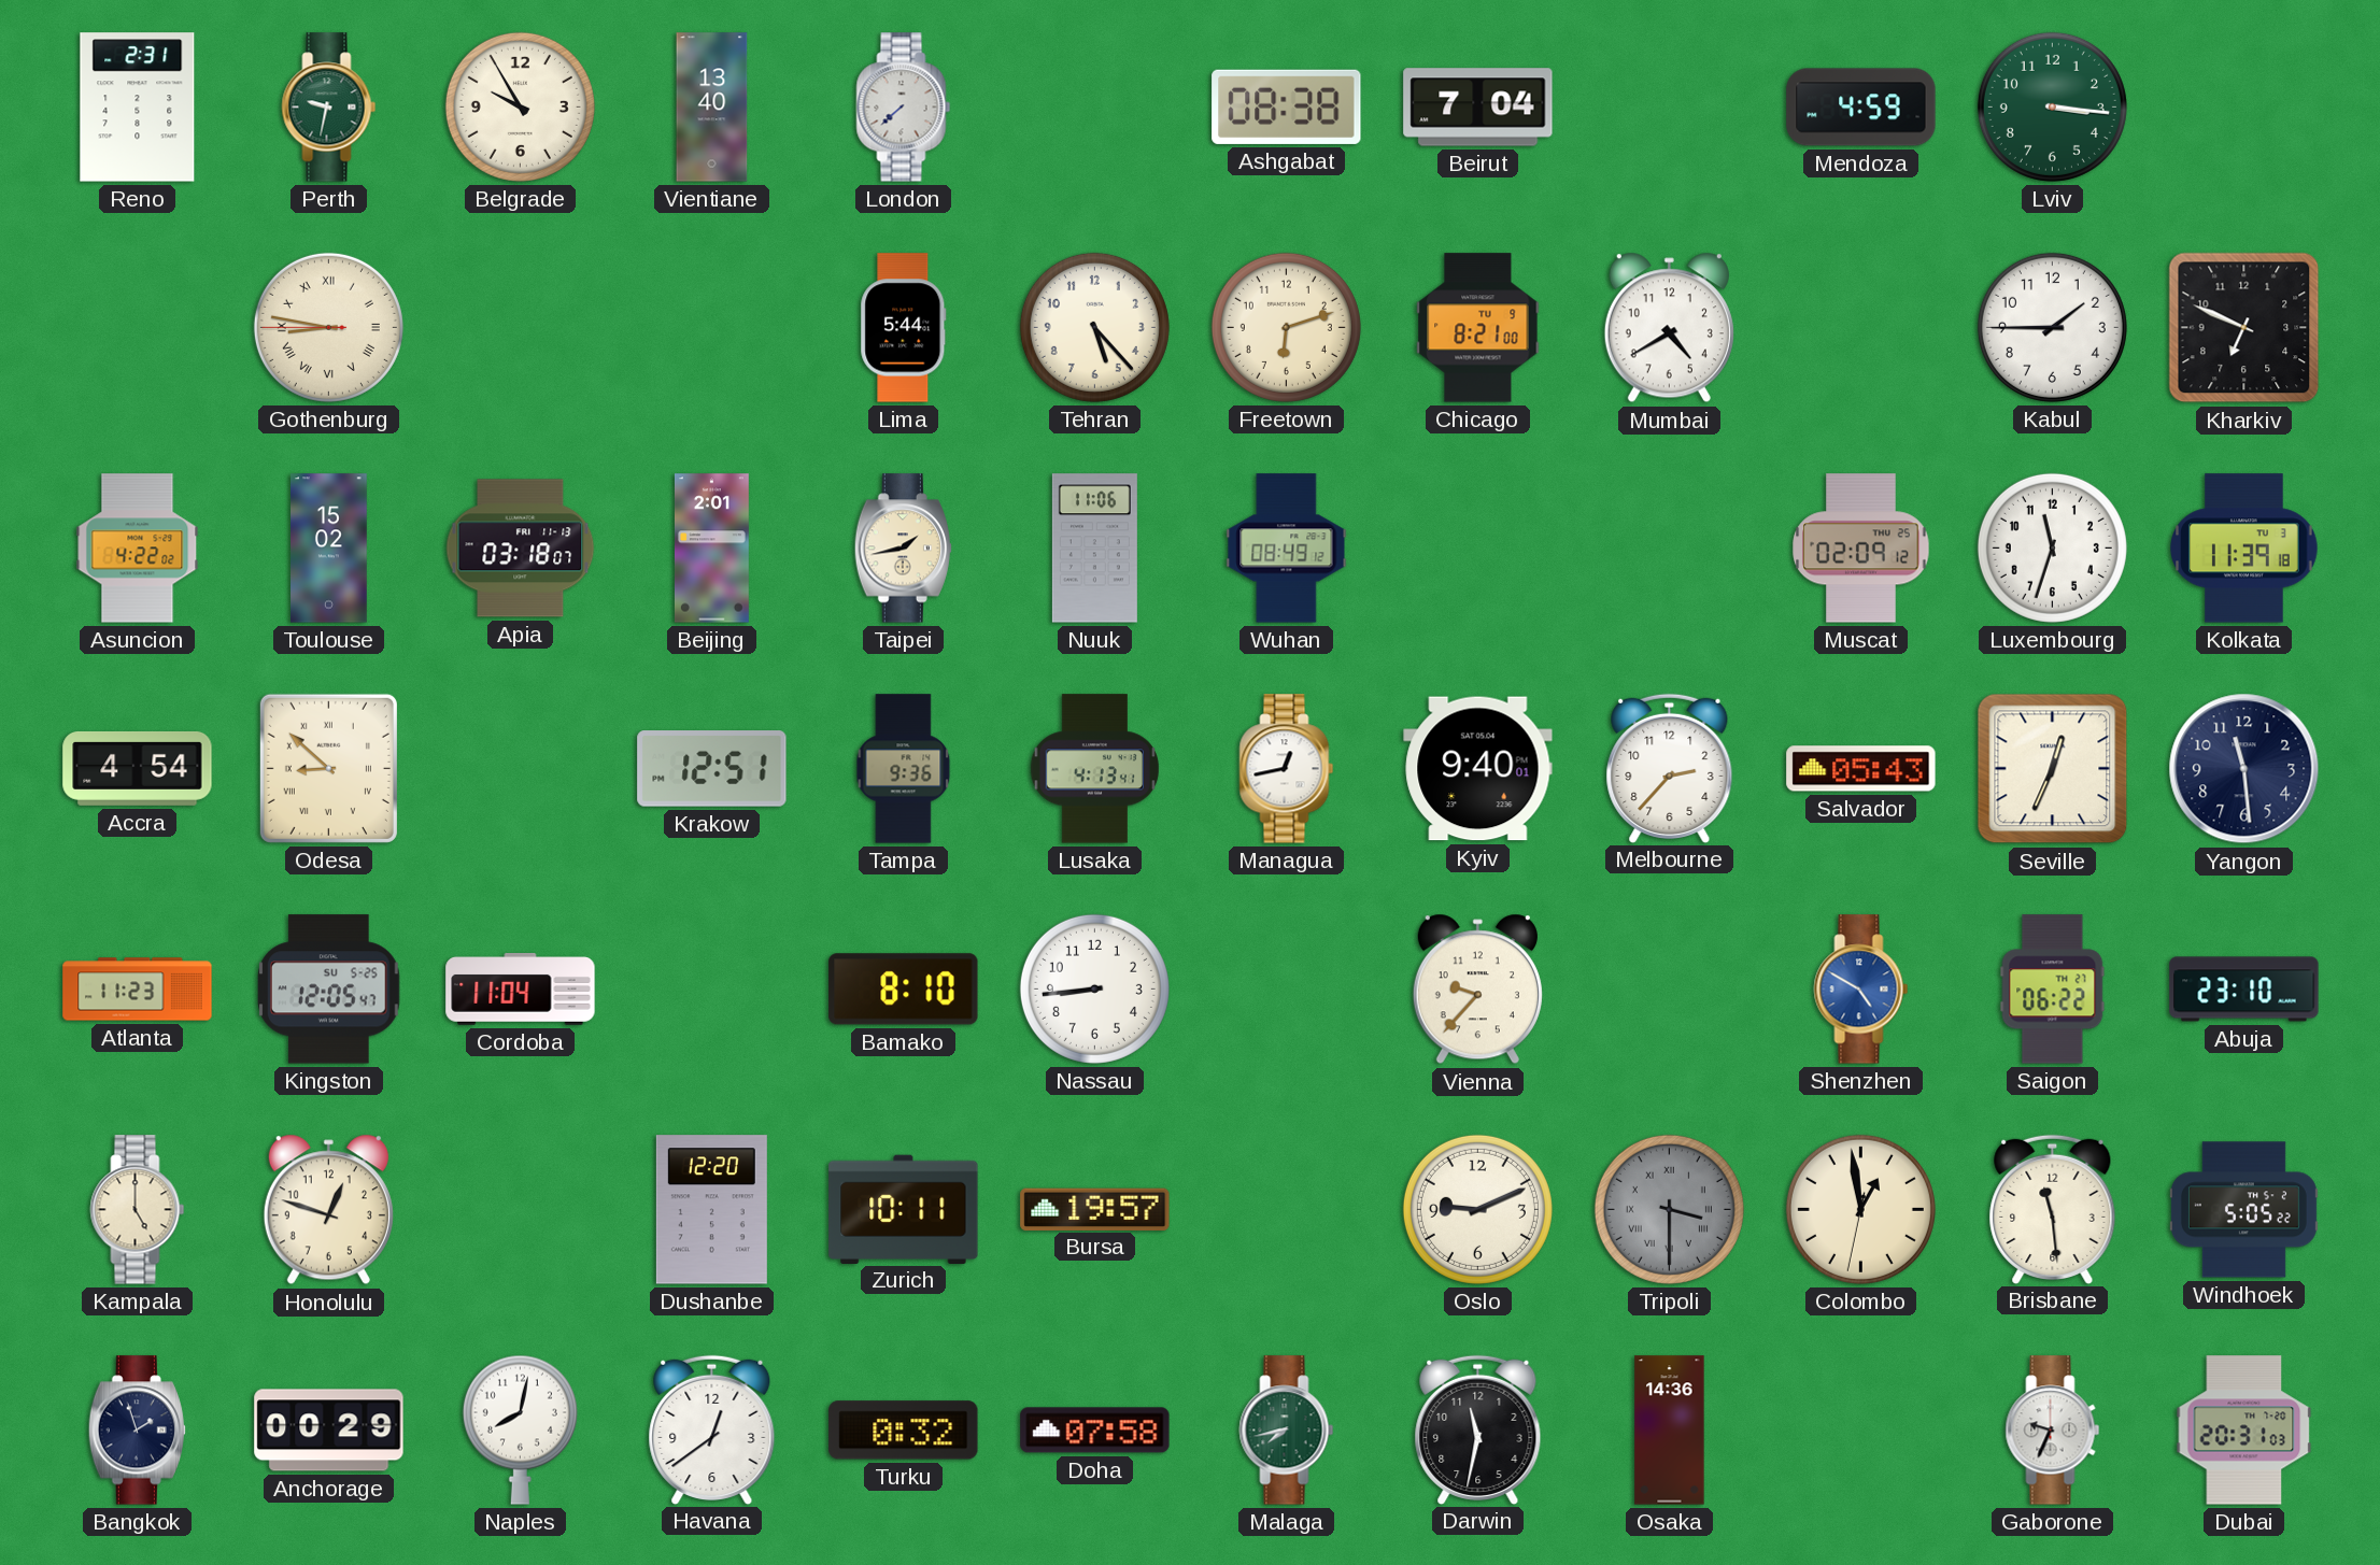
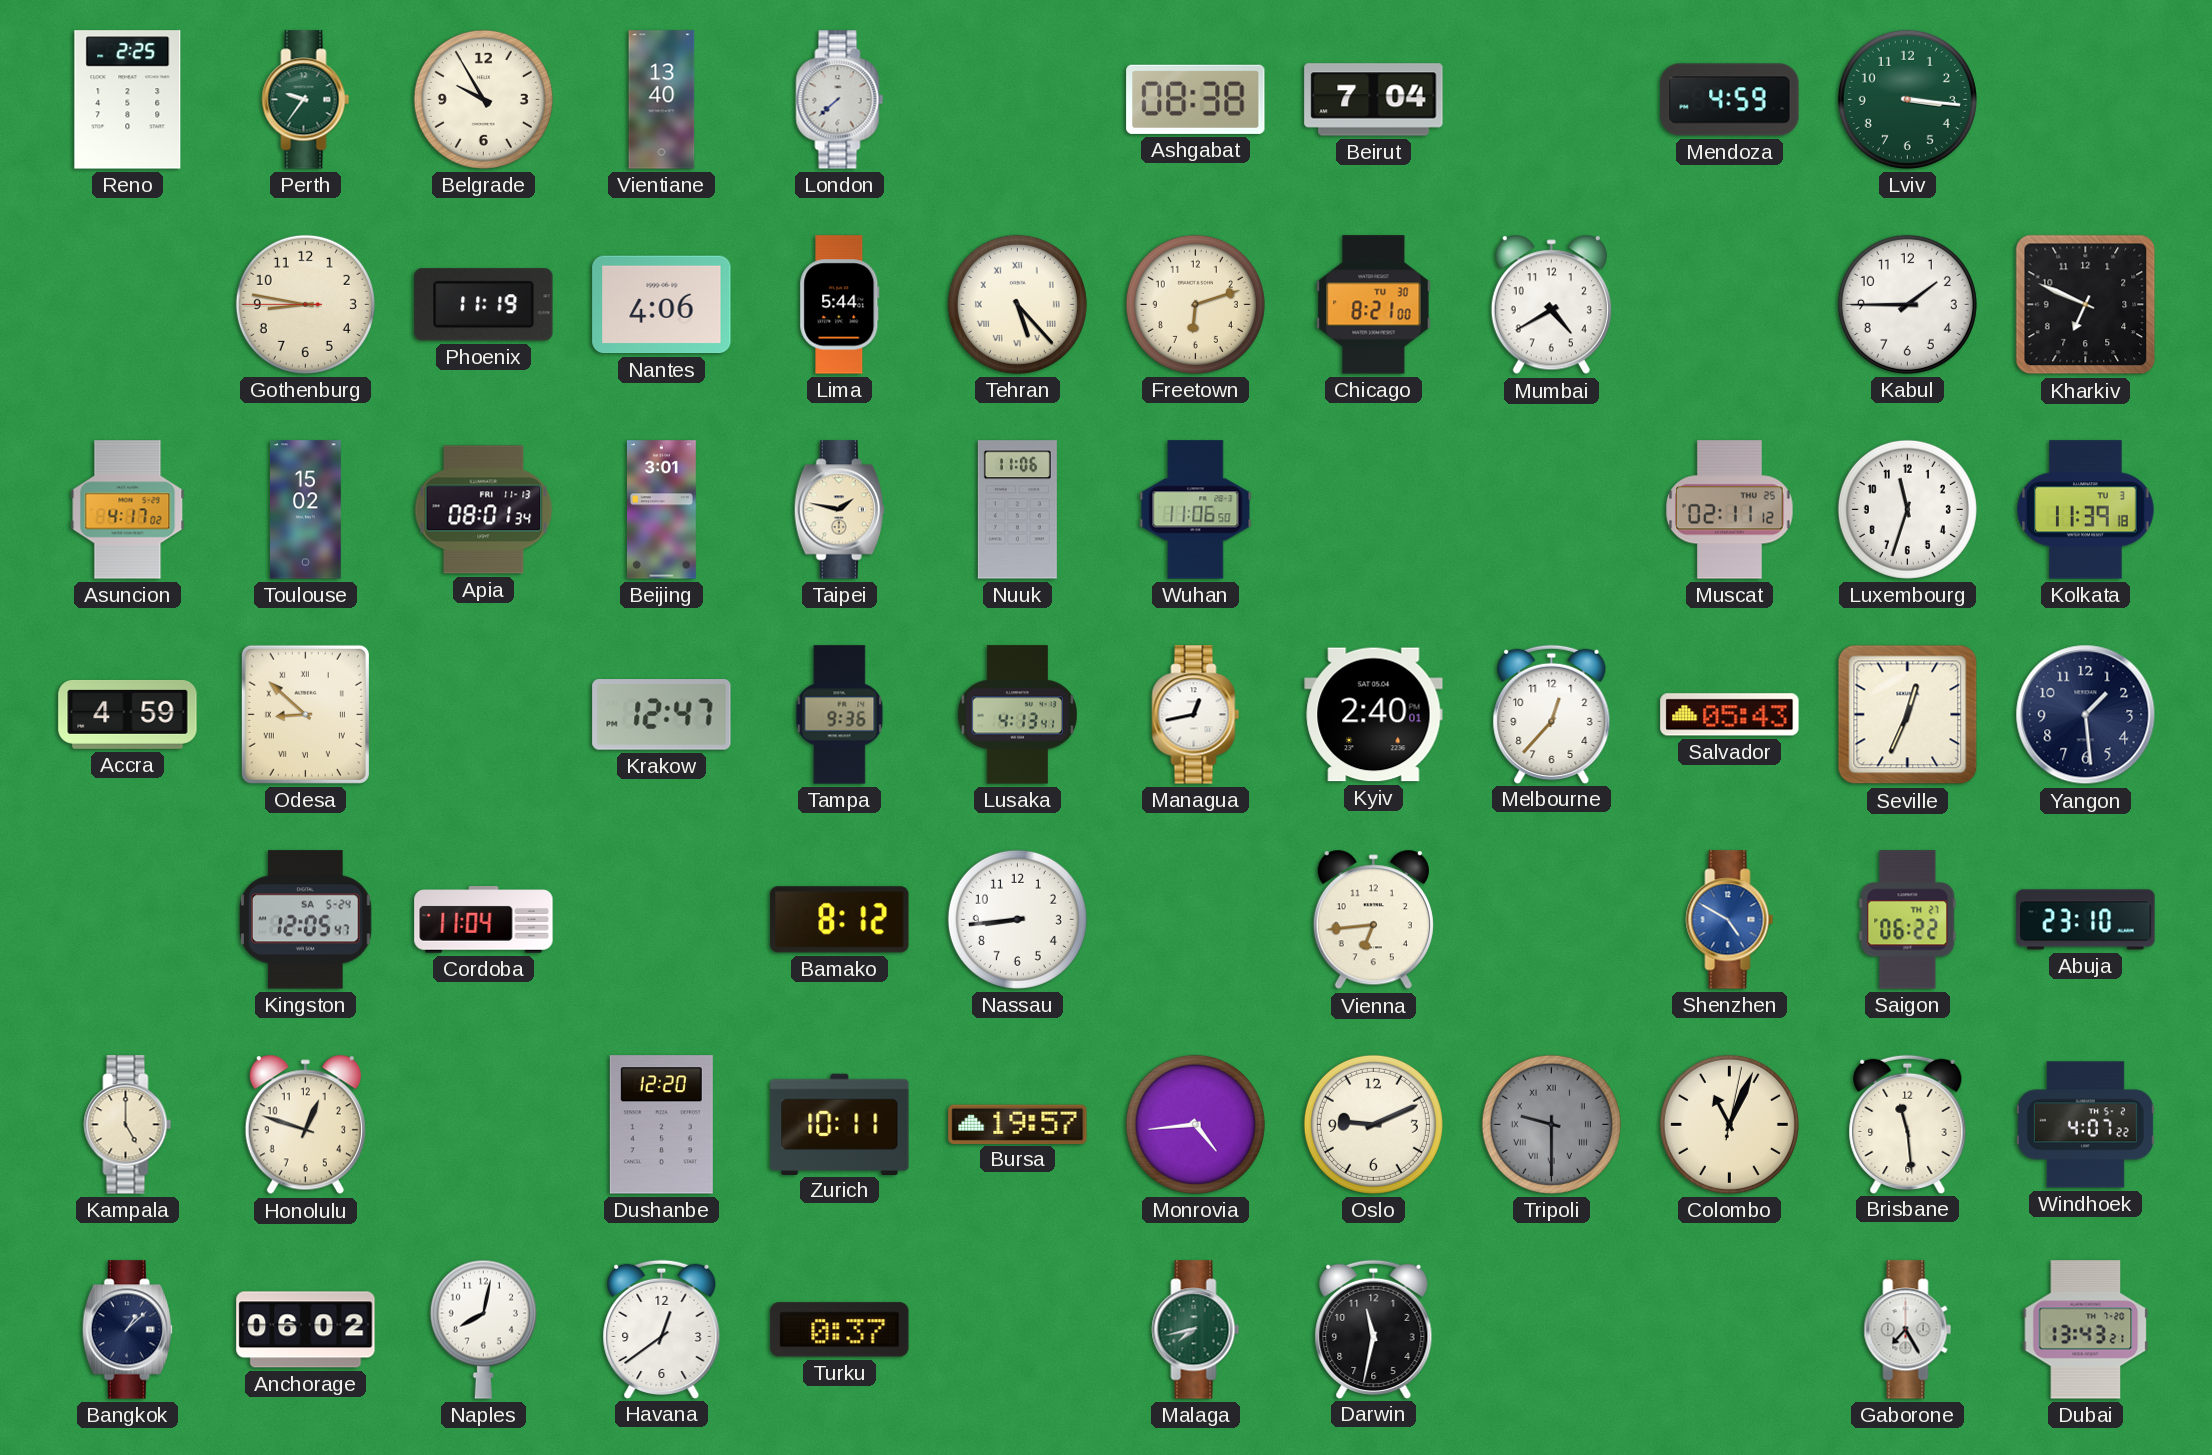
Reno: 2:31 -> 2:25
Perth: 9:32 -> 9:36
Gothenburg numerals: Roman -> Arabic
Phoenix: none -> 11:19
Nantes: none -> 4:06
Tehran numerals: Arabic -> Roman
Chicago date: TU 9 -> TU 30
Asuncion: 4:22 -> 4:17
Apia: 03:18 -> 08:01
Beijing: 2:01 -> 3:01
Taipei: 1:43 -> 1:47
Wuhan: 08:49 -> 11:06
Muscat: 02:09 -> 02:11
Accra: 4:54 -> 4:59
Krakow: 12:51 -> 12:47
Kyiv: 9:40 -> 2:40
Melbourne: 2:37 -> 12:37
Yangon: 11:29 -> 1:29
Atlanta: 11:23 -> none
Kingston date: SU 5-25 -> SA 5-24
Bamako: 8:10 -> 8:12
Vienna: 9:37 -> 6:44
Monrovia: none -> 4:44
Tripoli: 3:30 -> 9:30
Colombo: 12:58 -> 11:04
Windhoek: 5:05 -> 4:07
Bangkok: 1:57 -> 1:08
Anchorage: 00:29 -> 06:02
Turku: 0:32 -> 0:37
Doha: 07:58 -> none
Osaka: 14:36 -> none
Gaborone: 9:34 -> 7:25
Dubai: 20:31 -> 13:43
